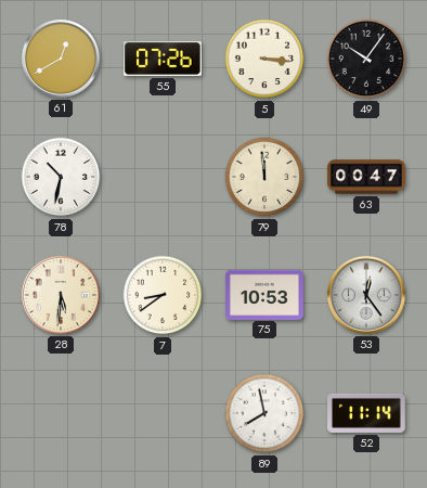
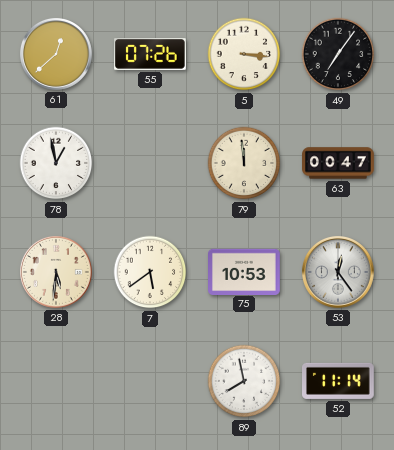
61: 12:40 -> 12:38
49: 10:06 -> 7:06
78: 10:32 -> 12:58
7: 8:39 -> 5:39
